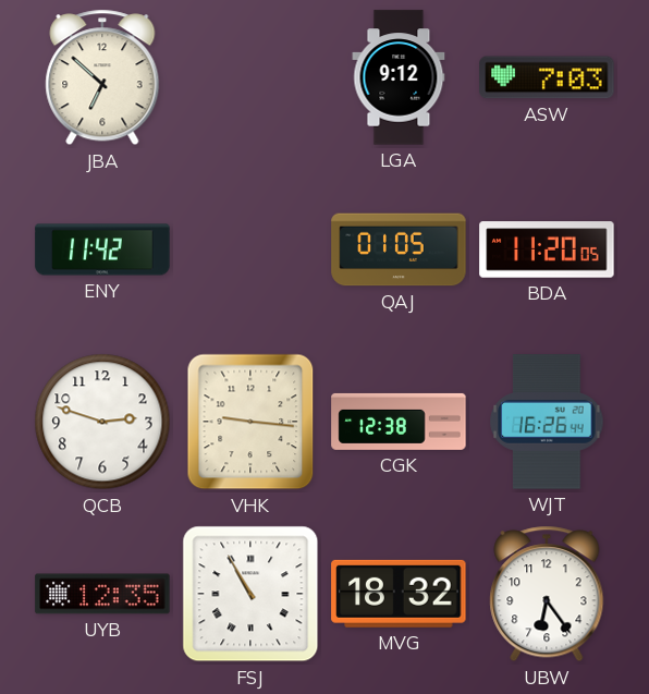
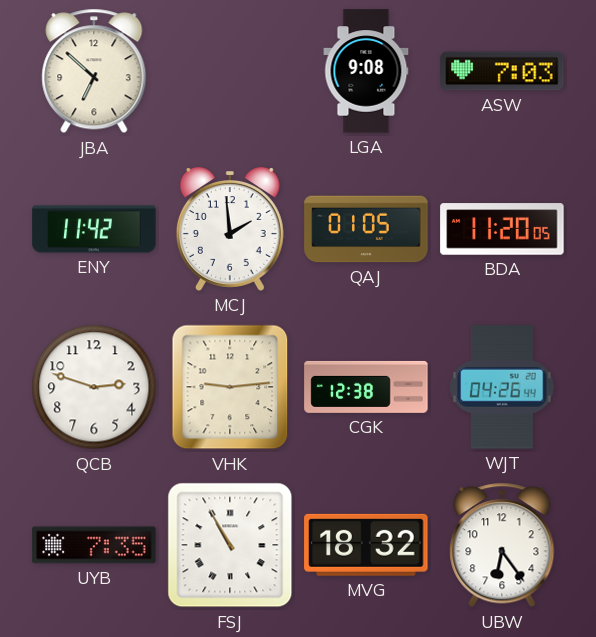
LGA: 9:12 -> 9:08
MCJ: none -> 1:59
VHK: 9:16 -> 9:14
WJT: 16:26 -> 04:26
UYB: 12:35 -> 7:35
